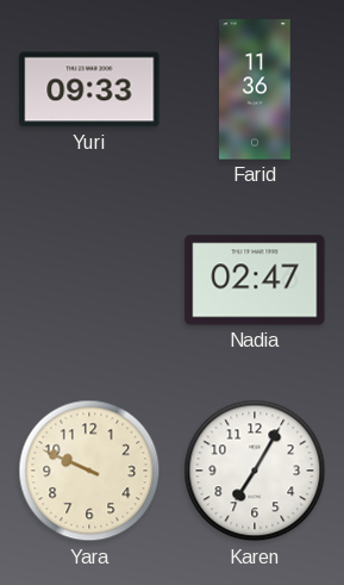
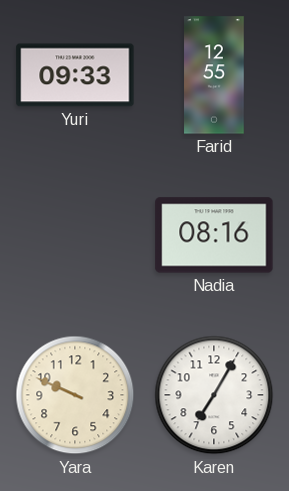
Farid: 11:36 -> 12:55
Nadia: 02:47 -> 08:16
